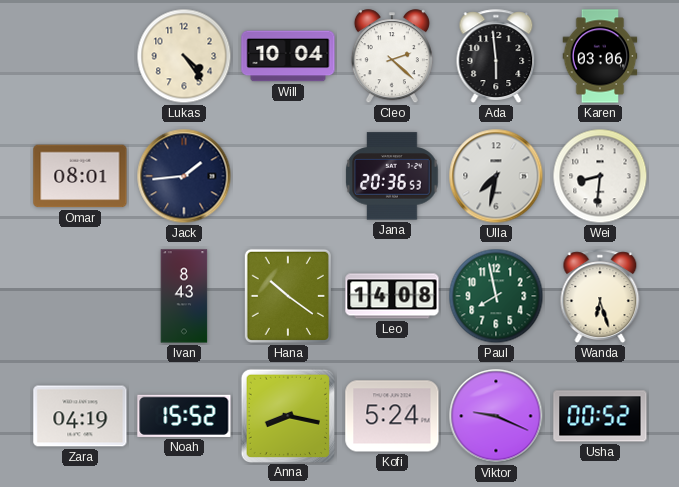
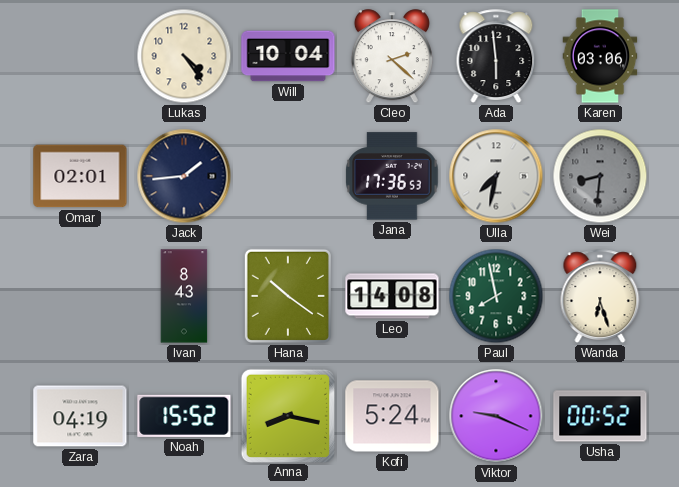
Omar: 08:01 -> 02:01
Jana: 20:36 -> 17:36
Wei dial: white -> grey
